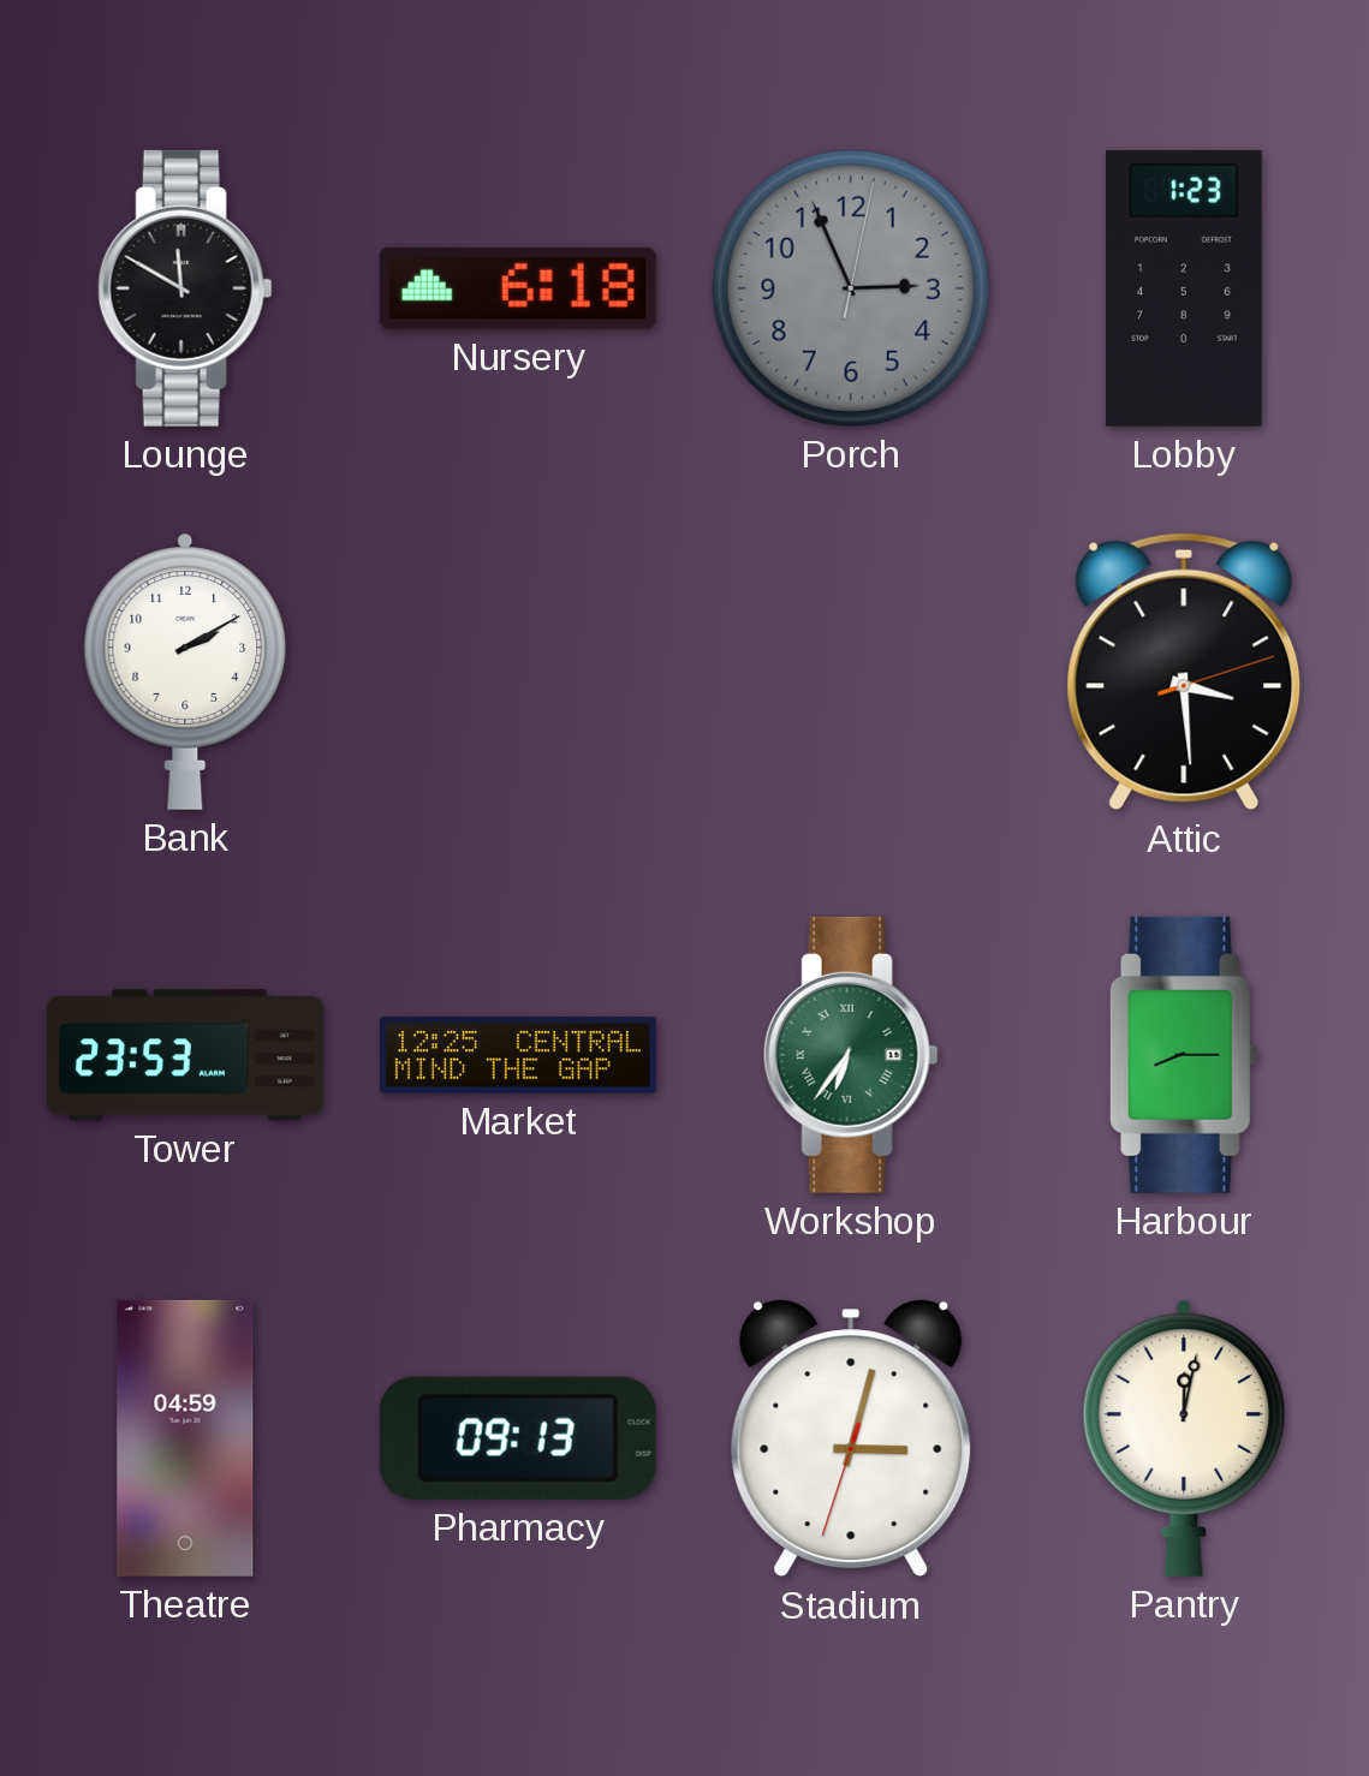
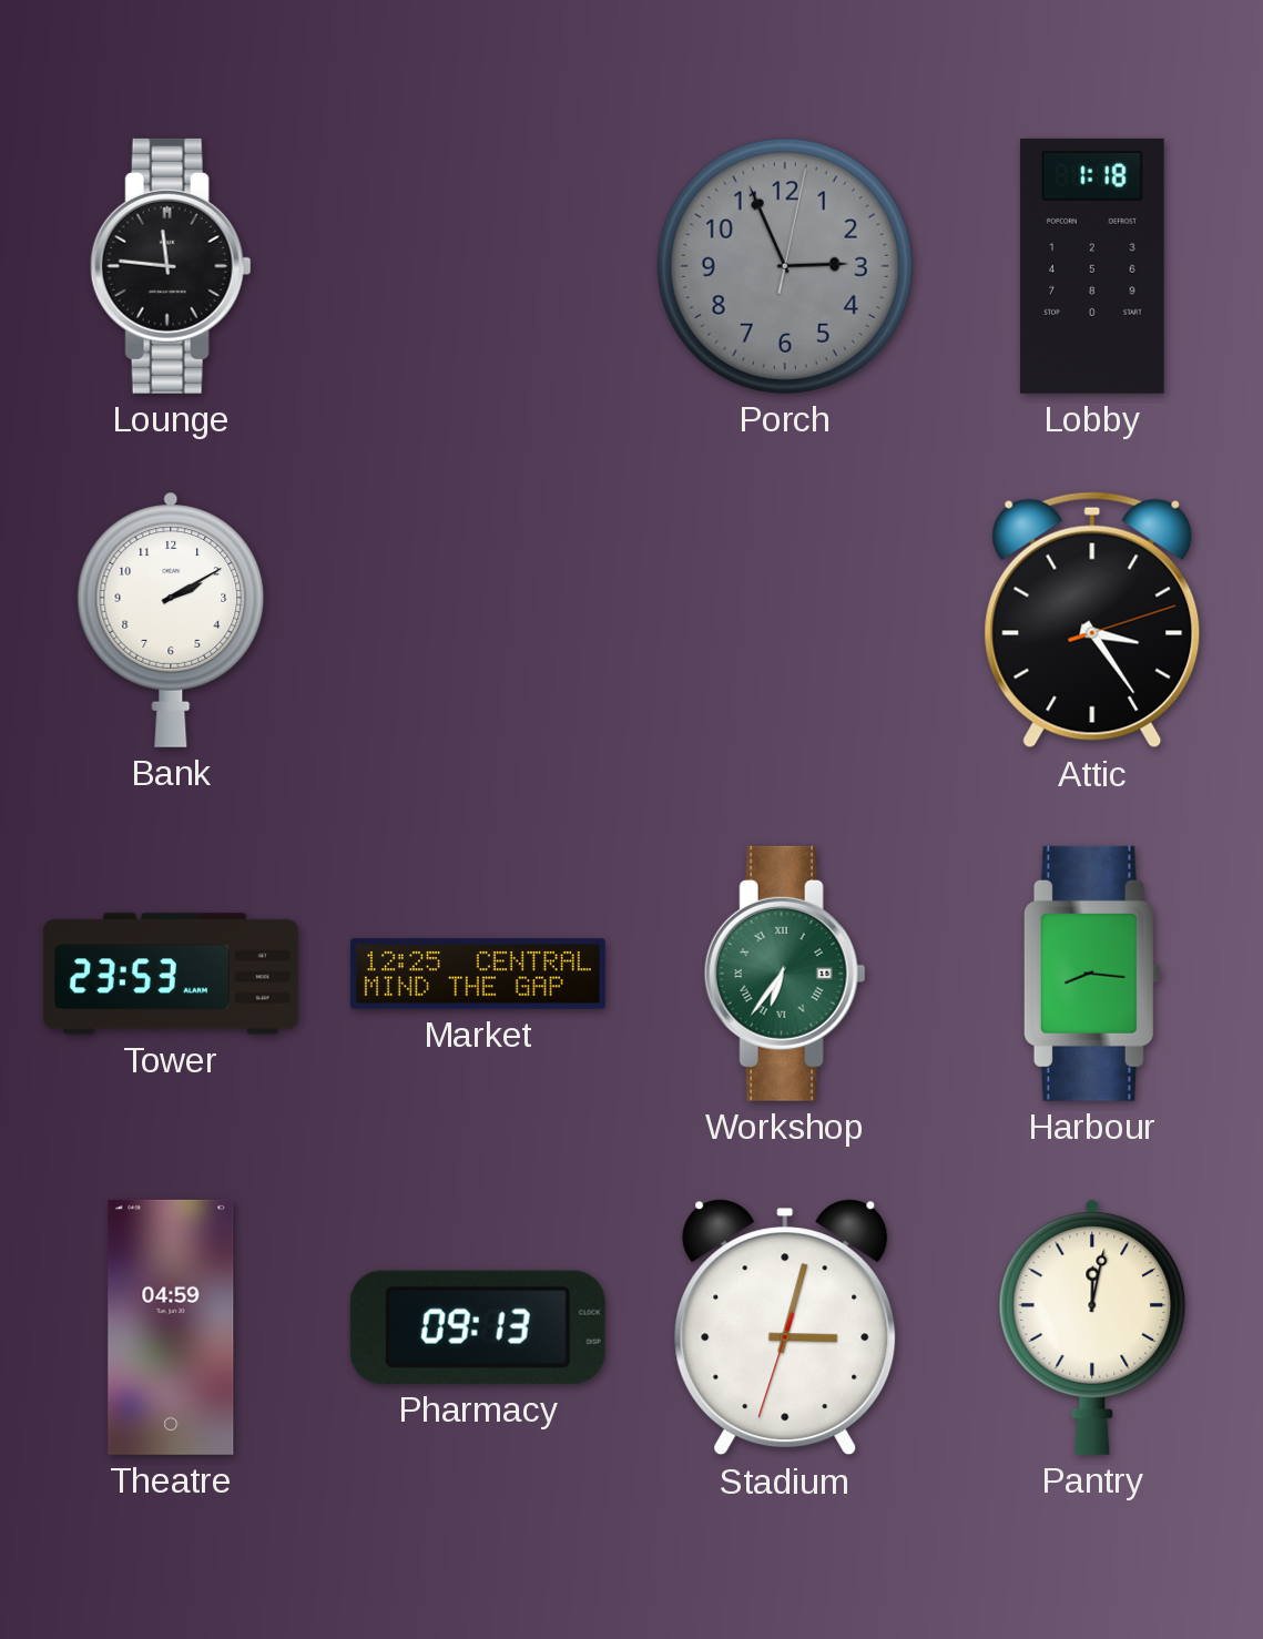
Lounge: 11:50 -> 11:46
Nursery: 6:18 -> none
Lobby: 1:23 -> 1:18
Attic: 3:29 -> 3:24
Harbour: 8:15 -> 8:16
